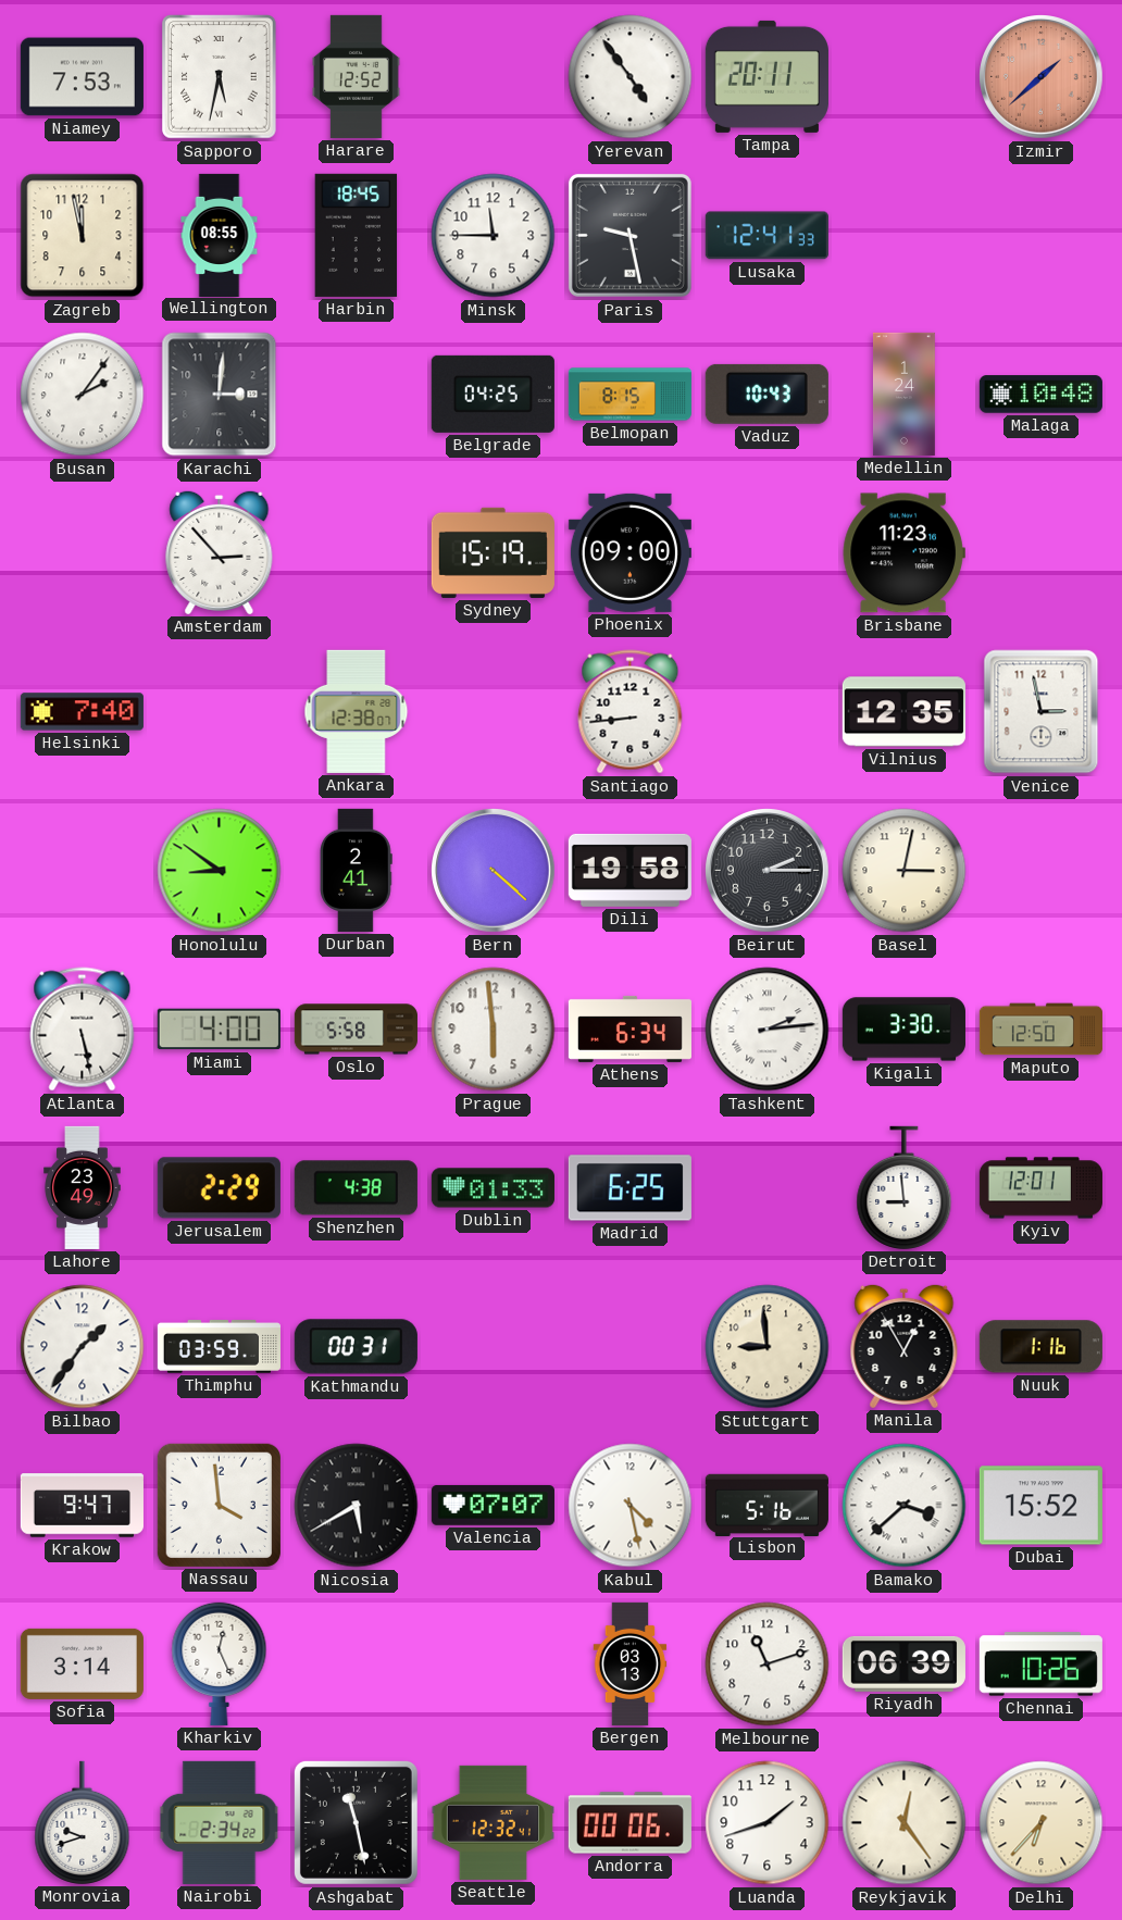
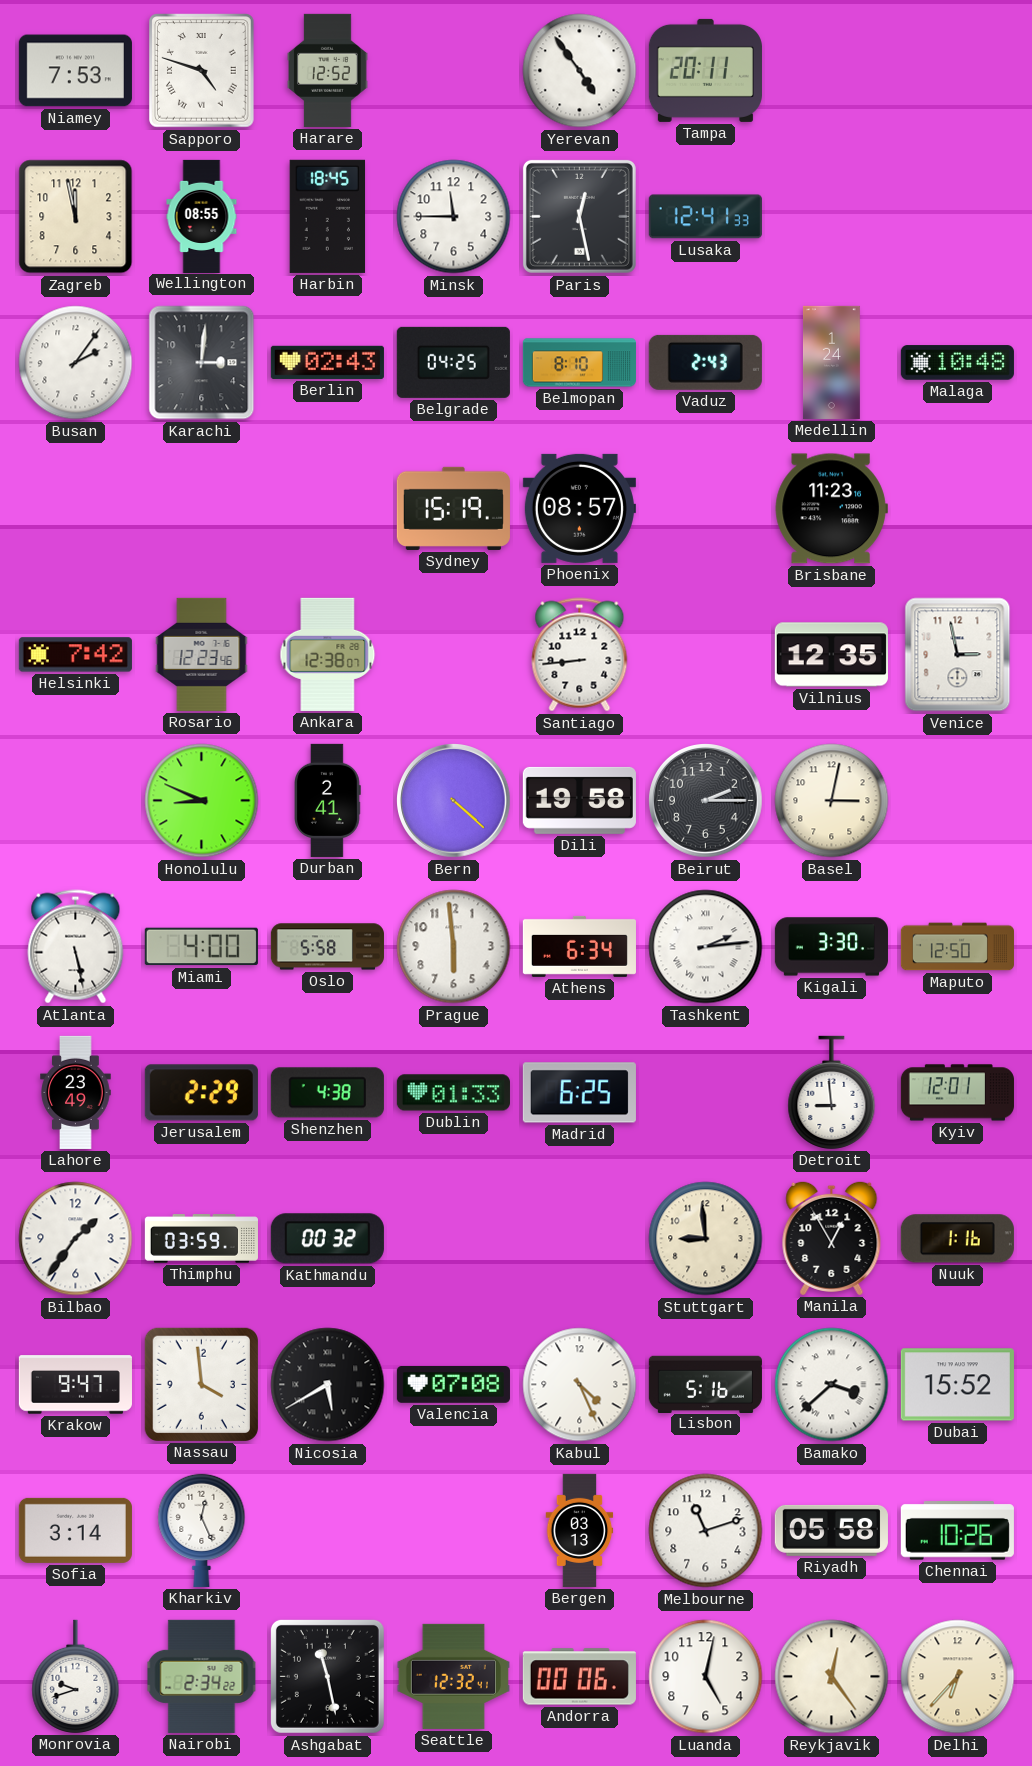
Sapporo: 5:32 -> 4:48
Izmir: 1:38 -> none
Paris: 9:28 -> 12:28
Berlin: none -> 02:43
Belmopan: 8:15 -> 8:10
Vaduz: 10:43 -> 2:43
Amsterdam: 2:53 -> none
Phoenix: 09:00 -> 08:57
Helsinki: 7:40 -> 7:42
Rosario: none -> 12:23
Honolulu: 8:51 -> 8:49
Kathmandu: 00:31 -> 00:32
Valencia: 07:07 -> 07:08
Kabul: 4:28 -> 4:26
Riyadh: 06:39 -> 05:58
Luanda: 1:42 -> 5:02
